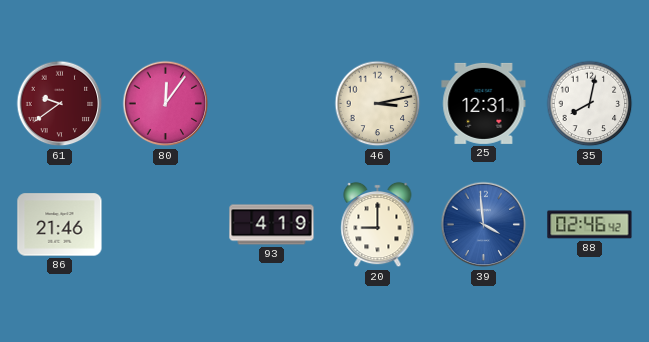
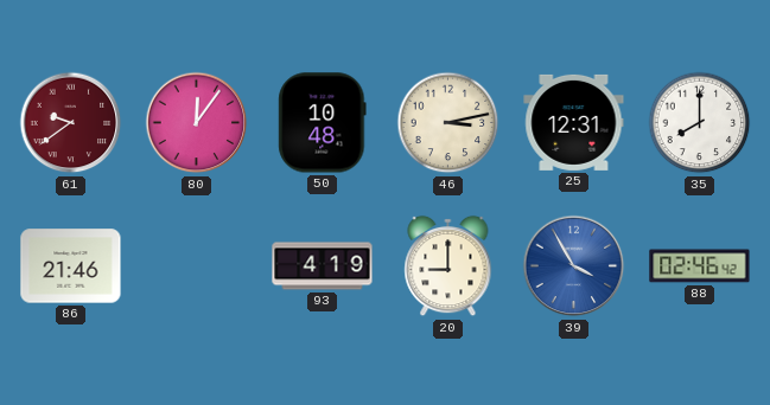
50: none -> 10:48
35: 8:02 -> 8:00
39: 3:59 -> 3:55
